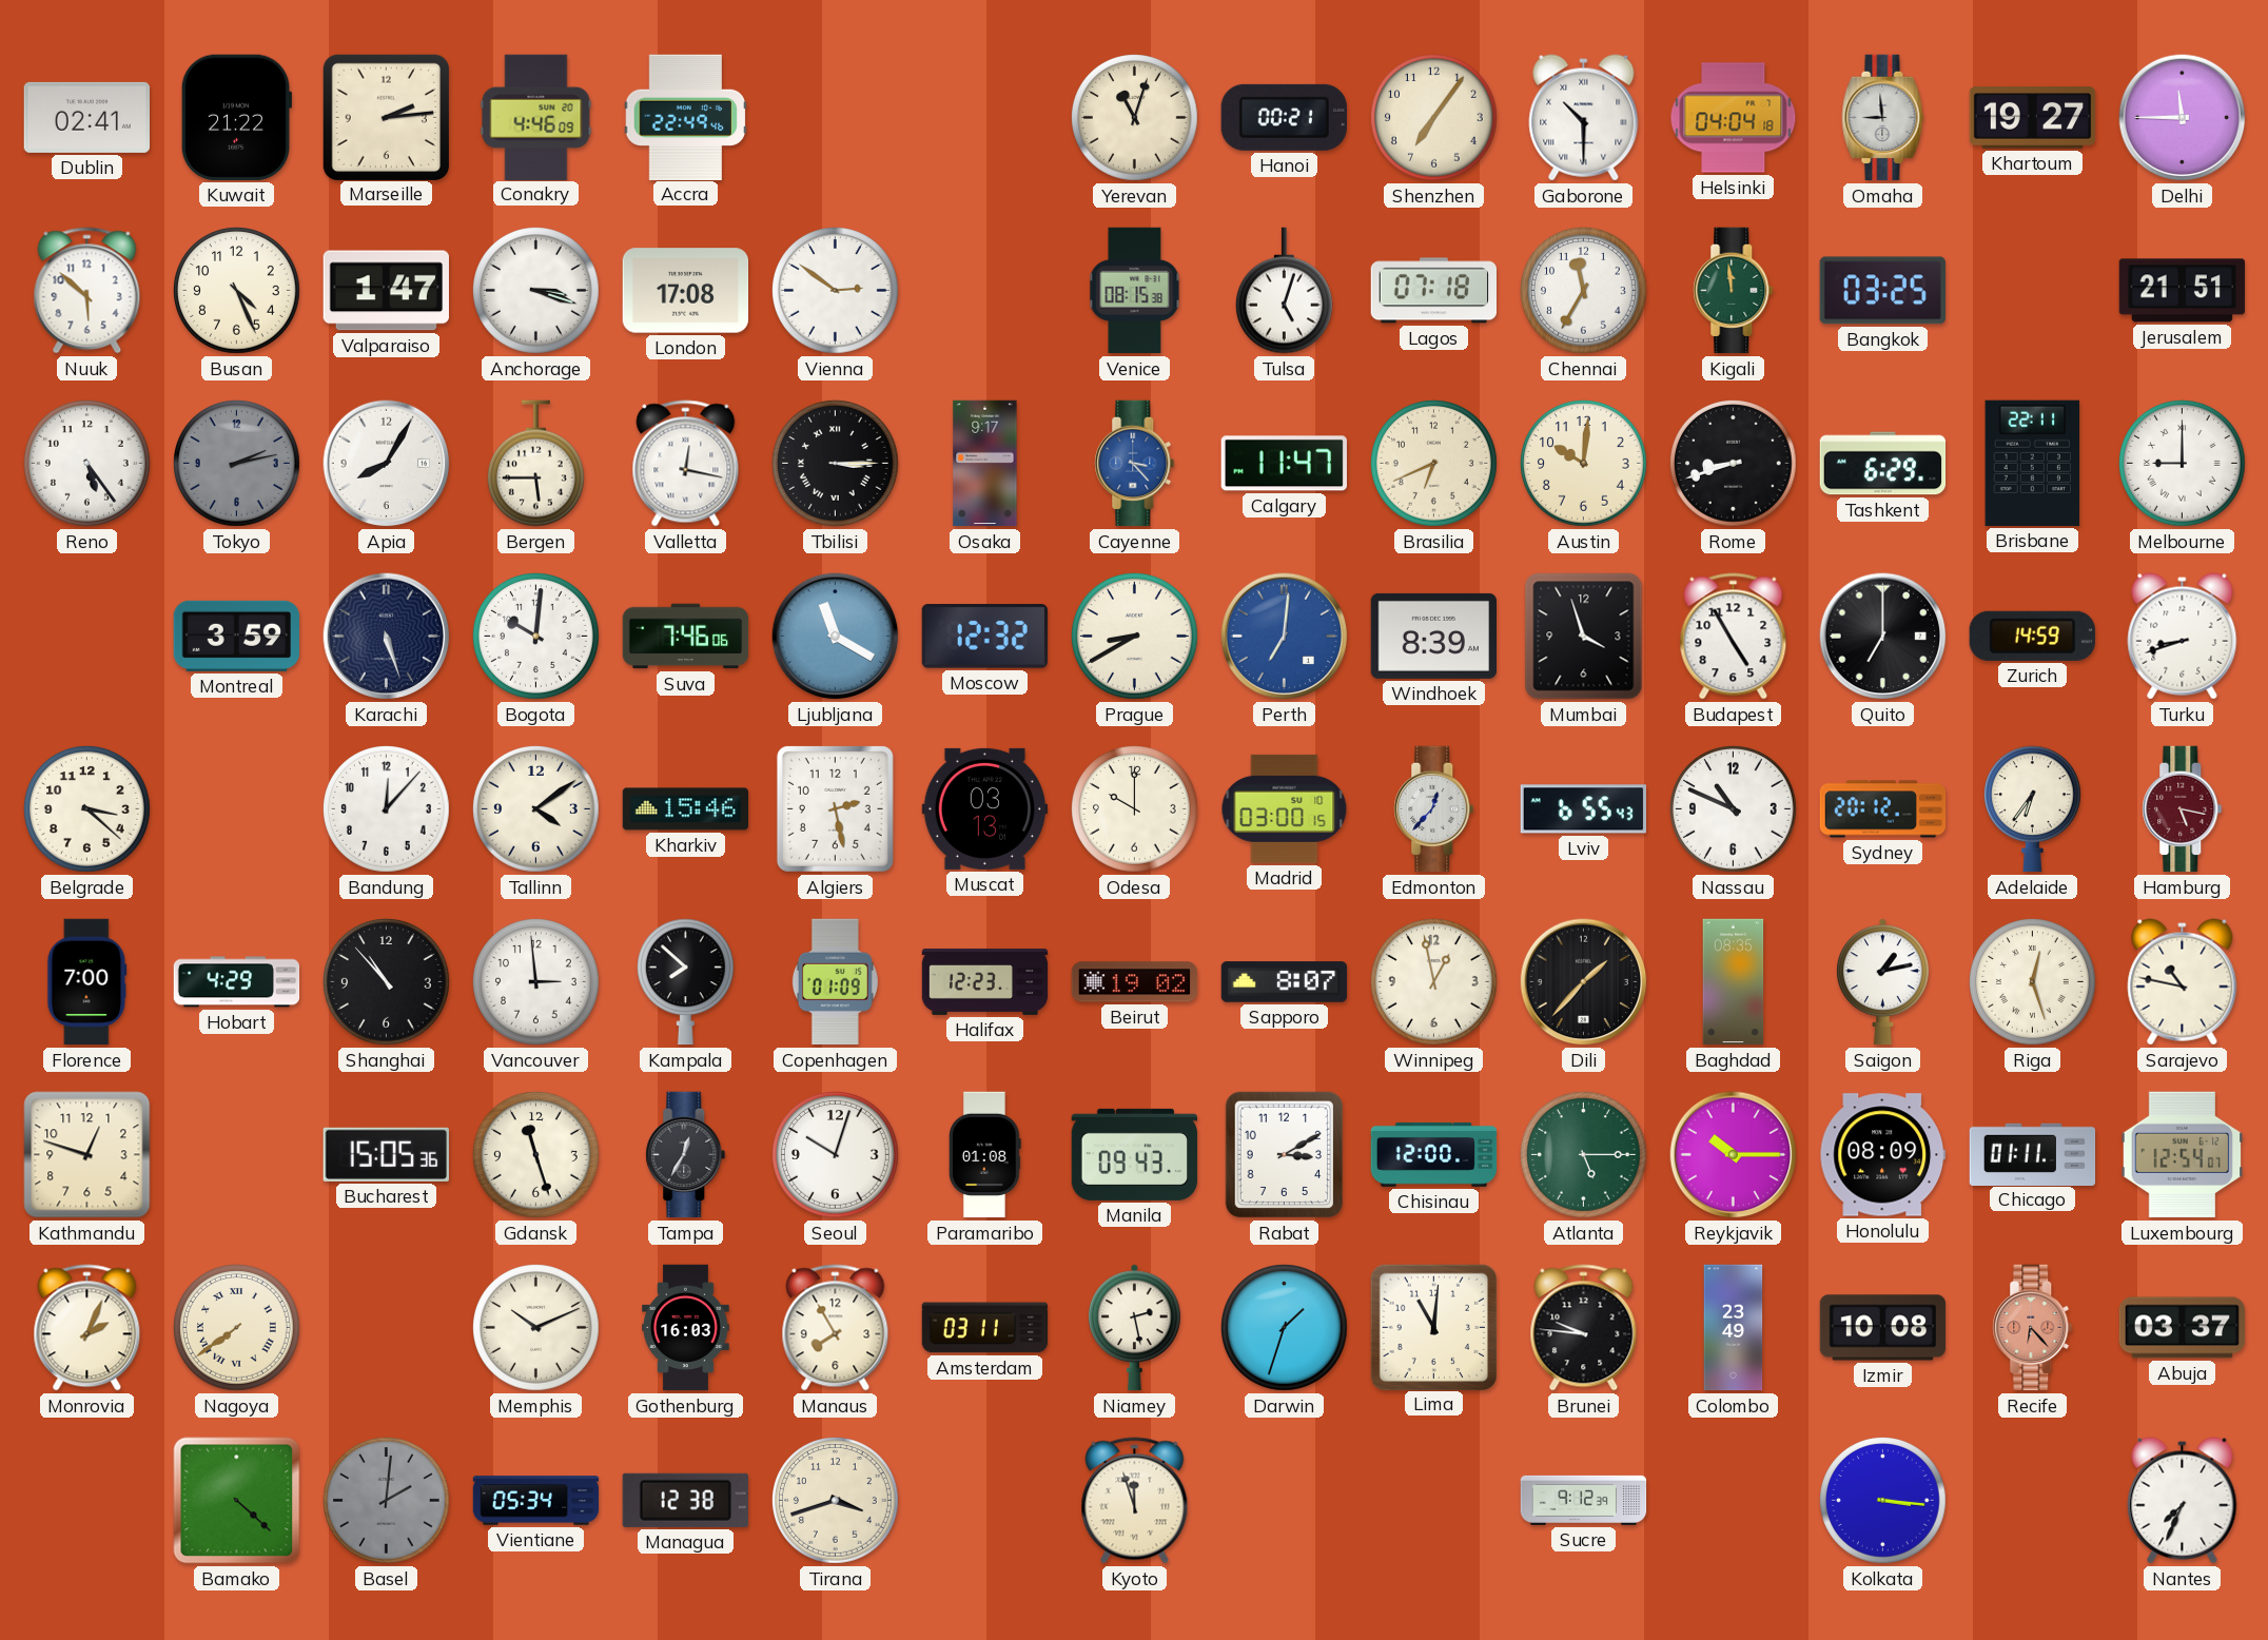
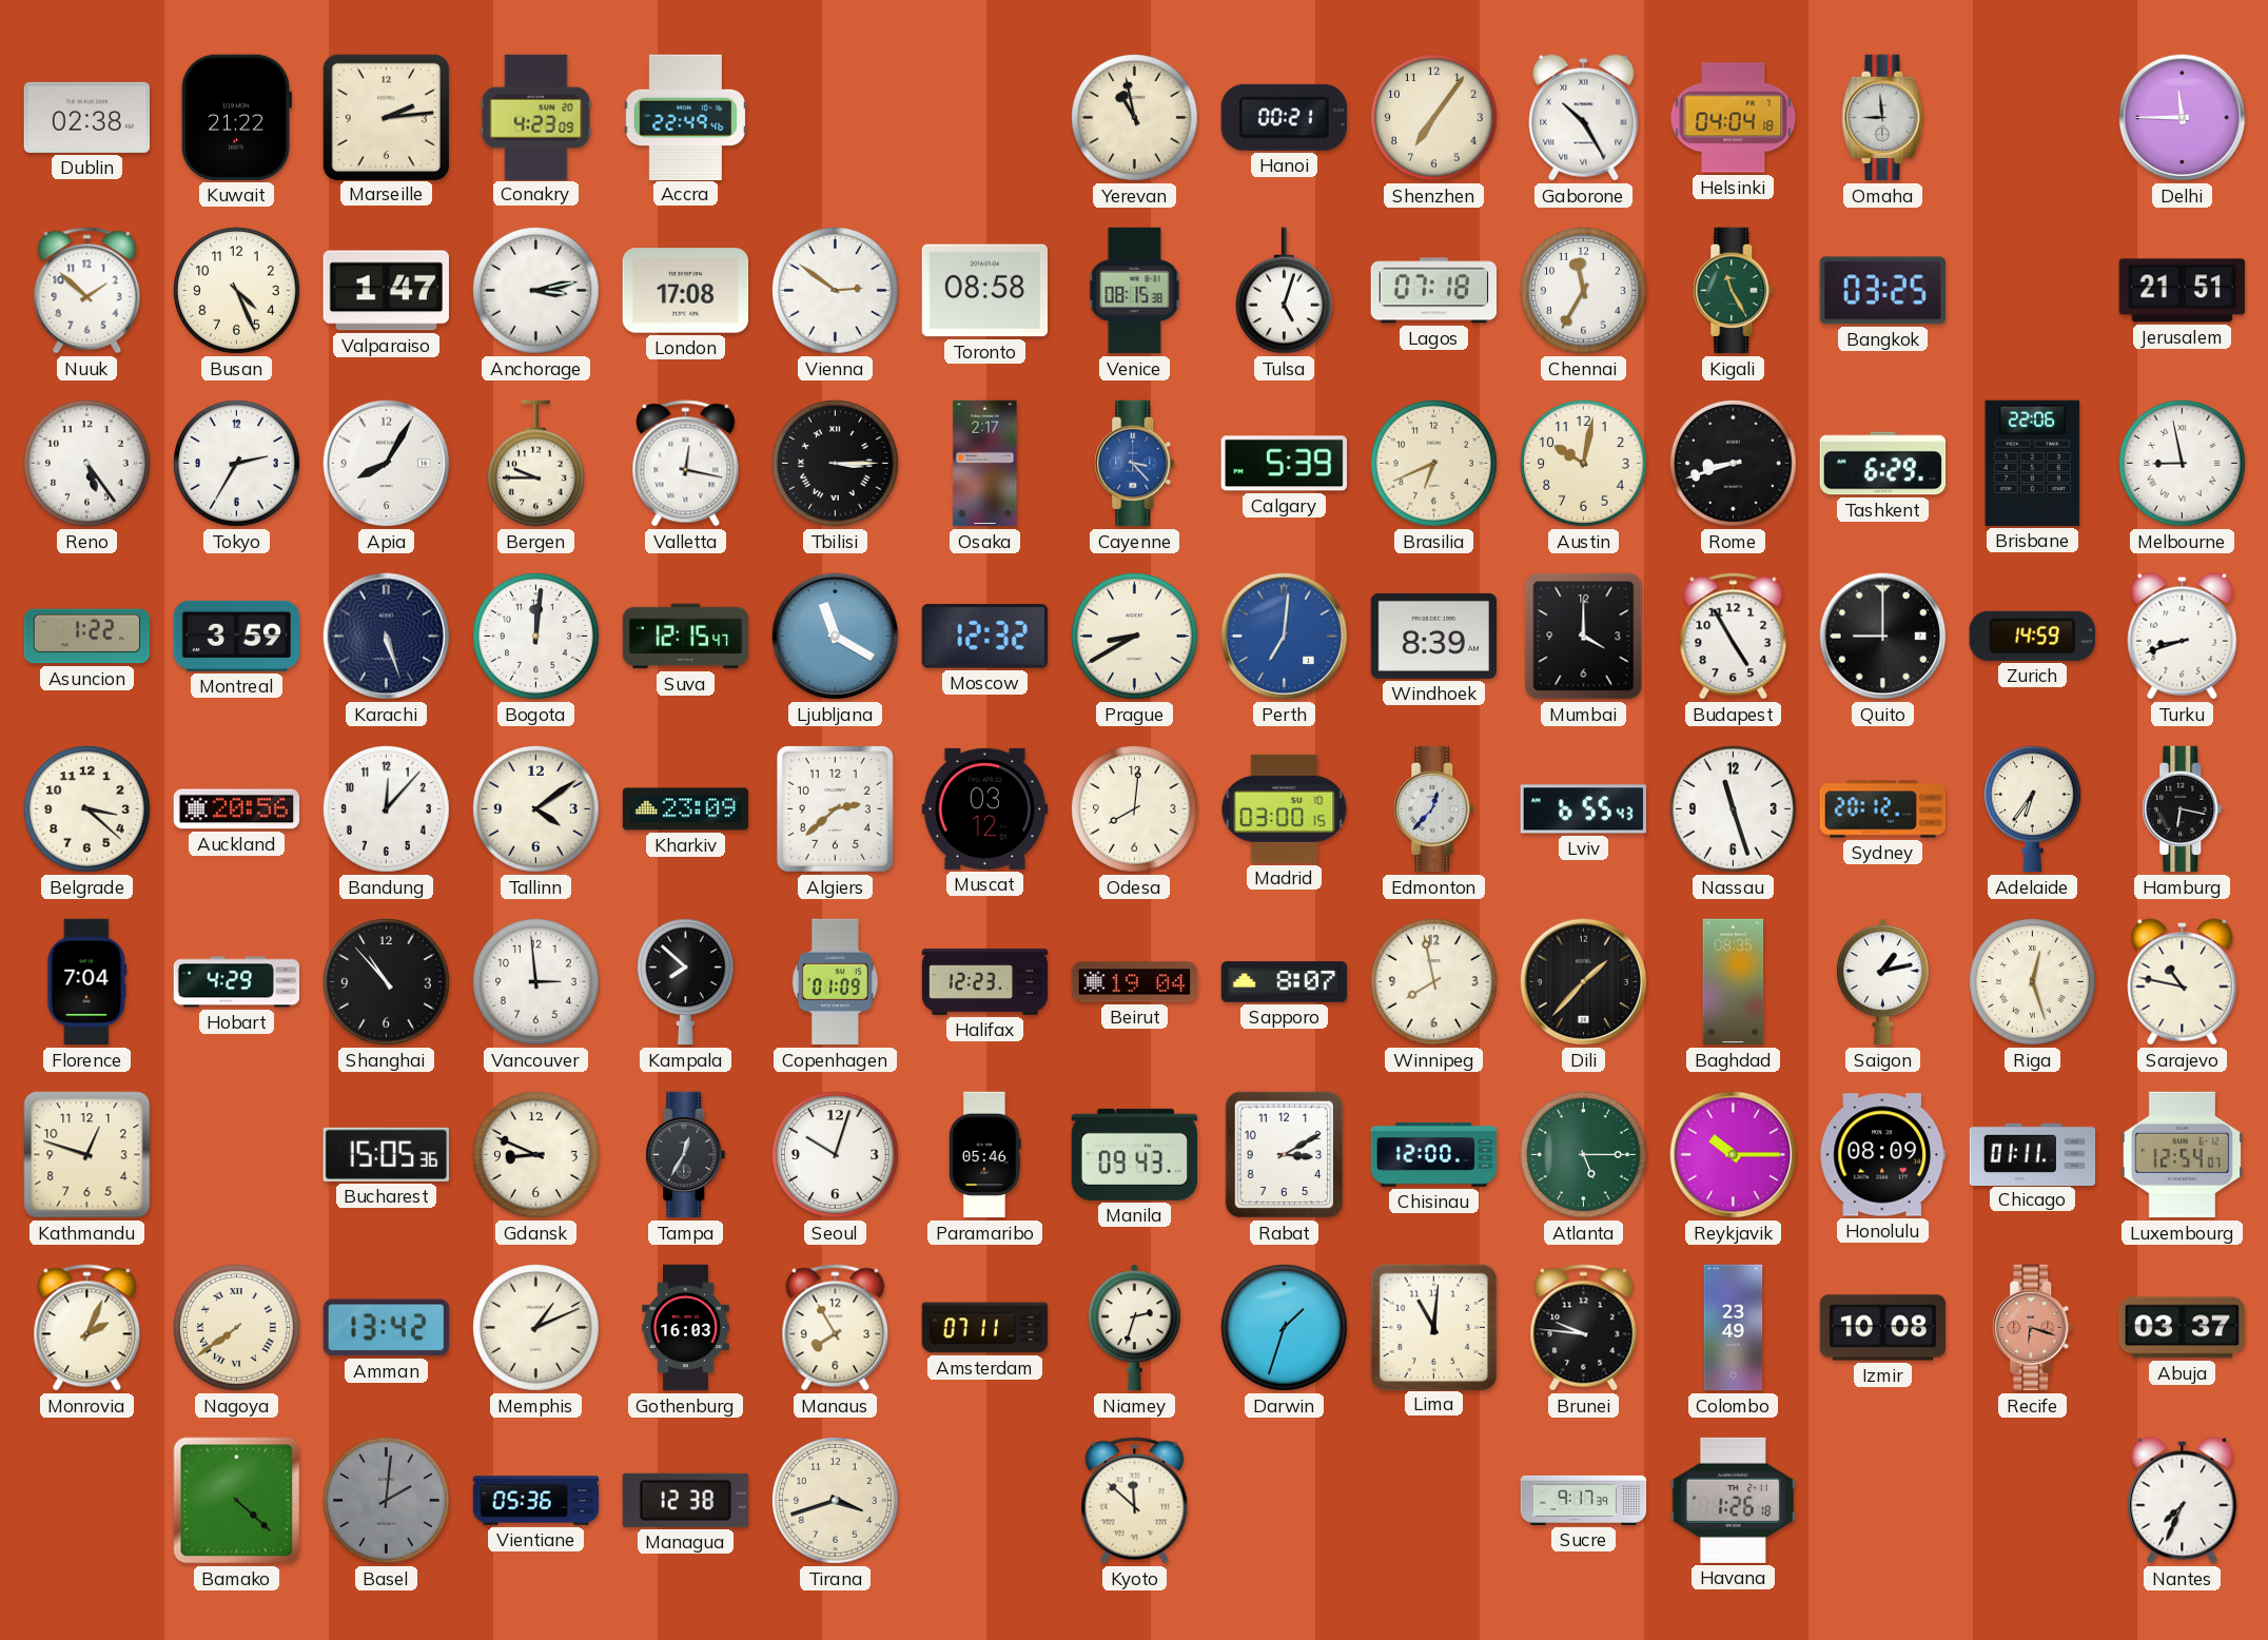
Dublin: 02:41 -> 02:38
Conakry: 4:46 -> 4:23
Yerevan: 11:03 -> 10:58
Gaborone: 10:30 -> 10:25
Khartoum: 19:27 -> none
Nuuk: 5:52 -> 1:52
Anchorage: 3:18 -> 3:13
Toronto: none -> 08:58
Kigali: 11:59 -> 11:25
Tokyo: 2:13 -> 2:35
Tokyo dial: grey -> white
Bergen: 5:45 -> 9:45
Osaka: 9:17 -> 2:17
Calgary: 11:47 -> 5:39
Austin: 10:01 -> 10:02
Brisbane: 22:11 -> 22:06
Melbourne: 9:00 -> 8:58
Asuncion: none -> 1:22
Bogota: 10:01 -> 12:01
Suva: 7:46 -> 12:15
Mumbai: 3:57 -> 4:00
Quito: 7:00 -> 9:00
Auckland: none -> 20:56
Kharkiv: 15:46 -> 23:09
Algiers: 2:28 -> 2:38
Muscat: 03:13 -> 03:12
Odesa: 10:00 -> 8:01
Nassau: 10:49 -> 11:27
Hamburg: 5:17 -> 6:17
Hamburg dial: burgundy -> black
Florence: 7:00 -> 7:04
Beirut: 19:02 -> 19:04
Winnipeg: 12:58 -> 7:58
Gdansk: 11:27 -> 8:49
Paramaribo: 01:08 -> 05:46
Amman: none -> 13:42
Memphis: 10:11 -> 1:11
Amsterdam: 03:11 -> 07:11
Niamey: 2:28 -> 2:33
Recife: 6:23 -> 6:18
Vientiane: 05:34 -> 05:36
Kyoto: 11:57 -> 11:52
Sucre: 9:12 -> 9:17
Havana: none -> 1:26
Kolkata: 3:16 -> none
